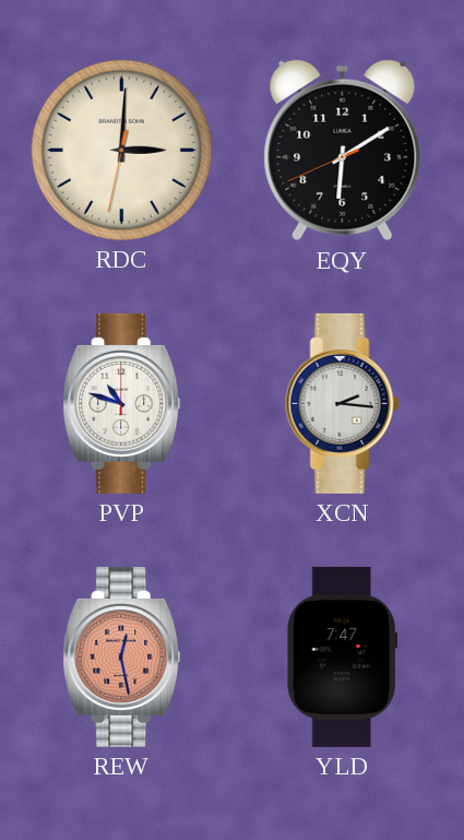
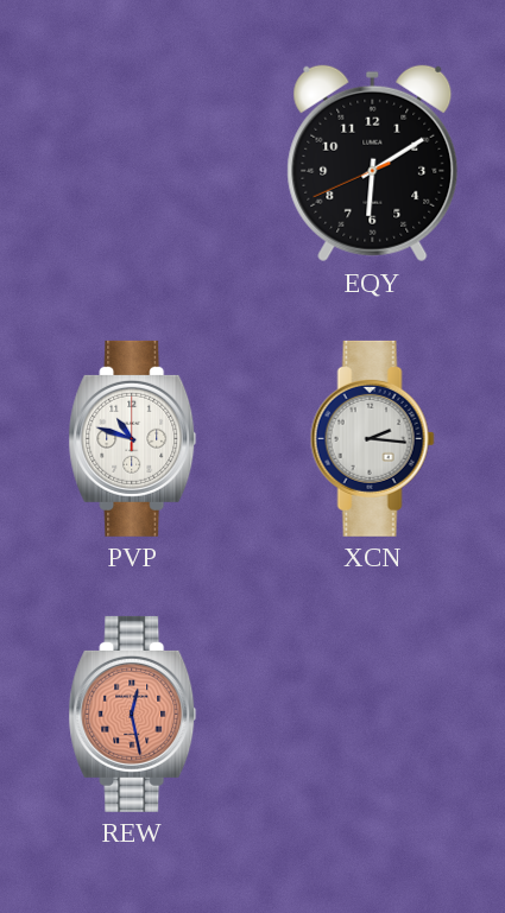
RDC: 3:00 -> none
YLD: 7:47 -> none
